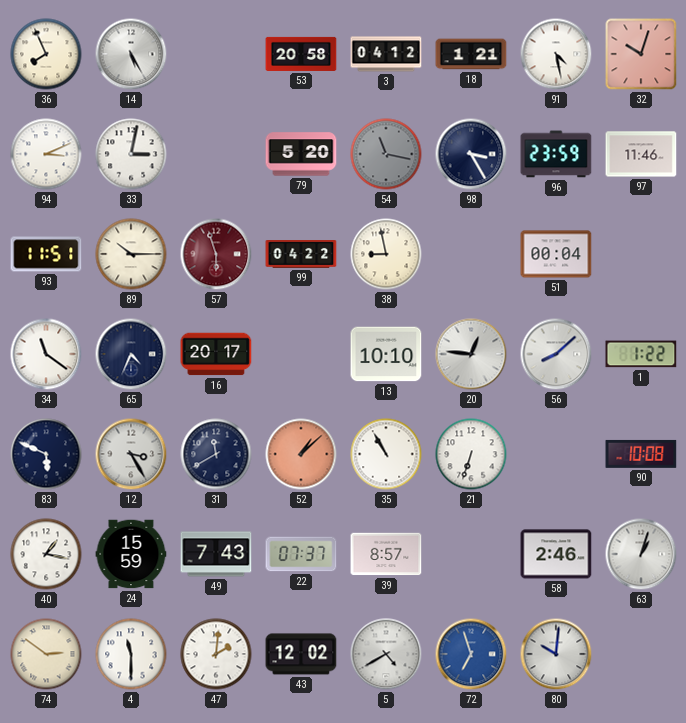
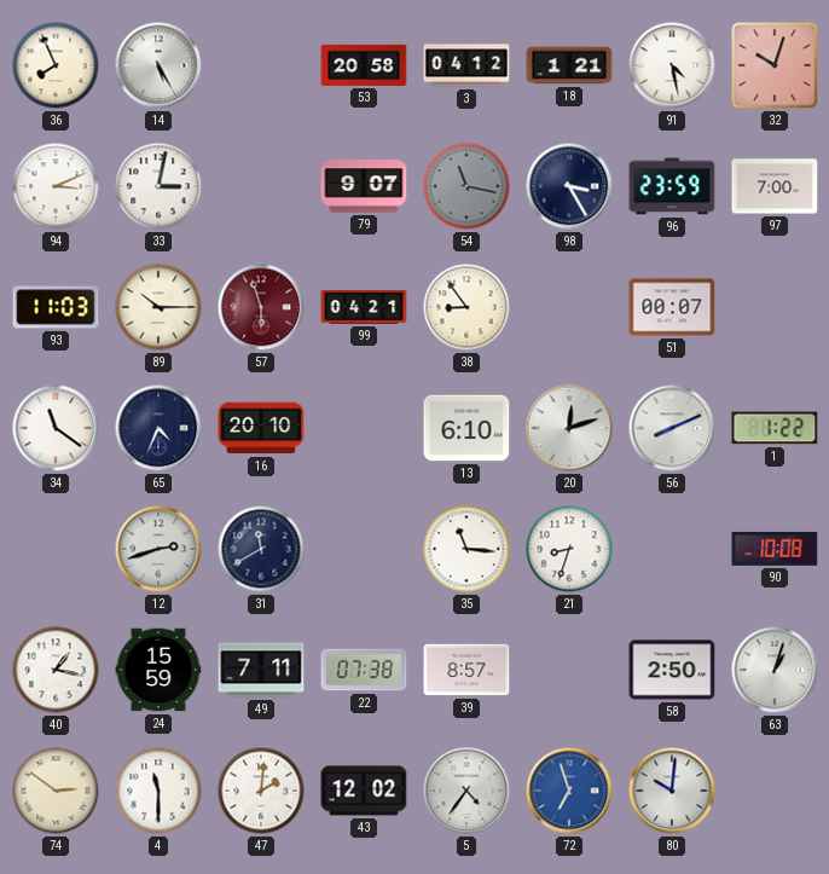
79: 5:20 -> 9:07
97: 11:46 -> 7:00
93: 11:51 -> 11:03
99: 04:22 -> 04:21
38: 8:58 -> 8:54
51: 00:04 -> 00:07
16: 20:17 -> 20:10
13: 10:10 -> 6:10
20: 12:46 -> 12:12
56: 8:08 -> 8:11
83: 5:49 -> none
12: 3:25 -> 2:42
52: 1:08 -> none
35: 10:55 -> 11:16
21: 6:33 -> 8:33
49: 7:43 -> 7:11
22: 07:37 -> 07:38
58: 2:46 -> 2:50
5: 4:40 -> 4:36
